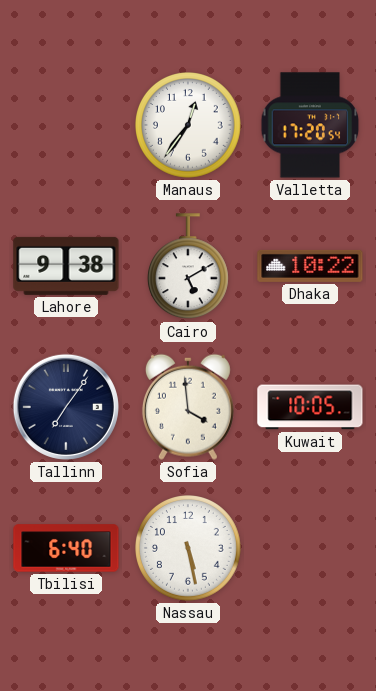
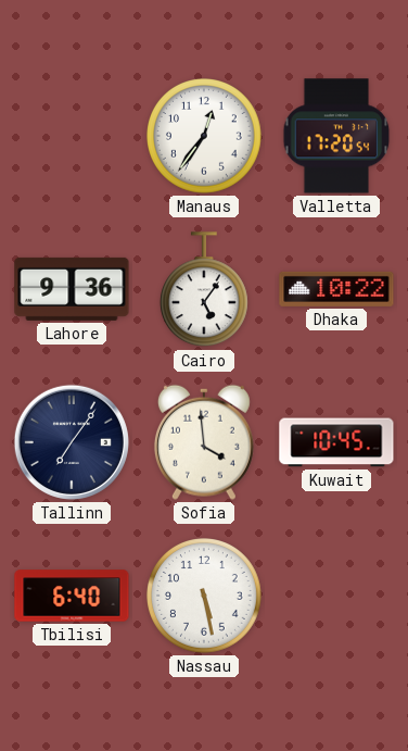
Lahore: 9:38 -> 9:36
Cairo: 5:10 -> 5:06
Kuwait: 10:05 -> 10:45
